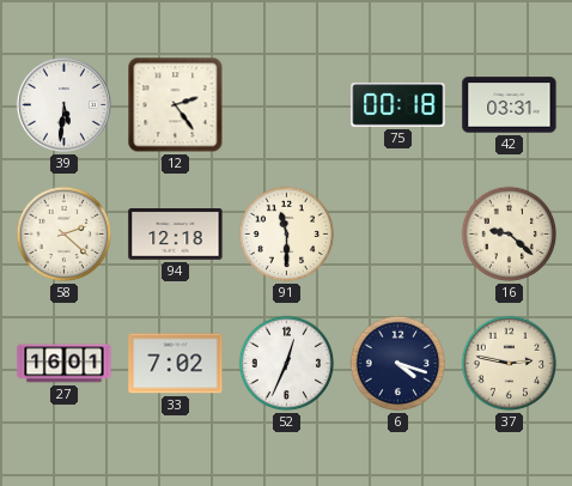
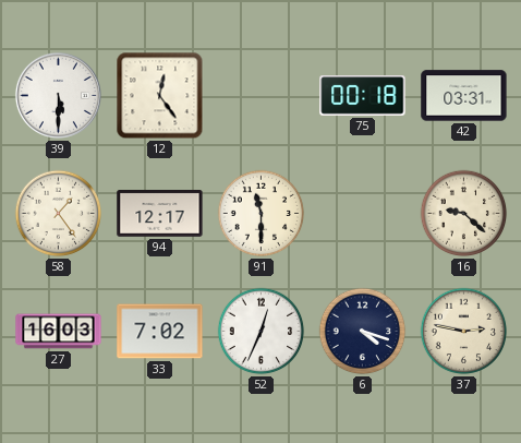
39: 5:31 -> 5:30
12: 2:24 -> 12:24
58: 2:22 -> 1:24
94: 12:18 -> 12:17
27: 16:01 -> 16:03
